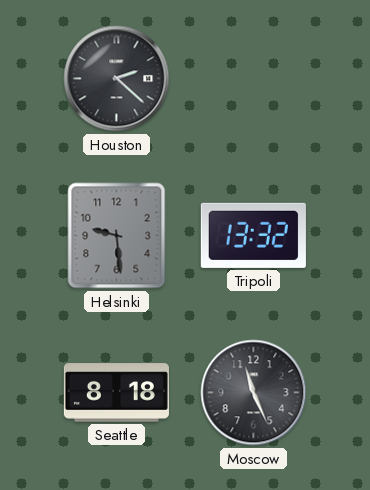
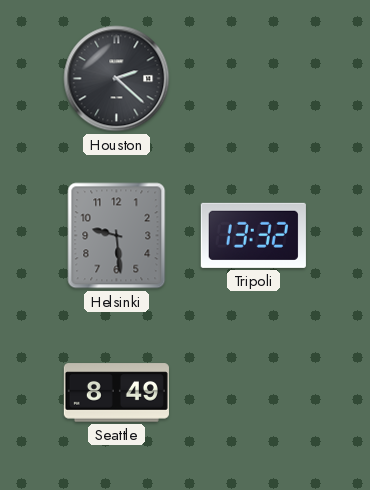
Seattle: 8:18 -> 8:49
Moscow: 11:26 -> none
